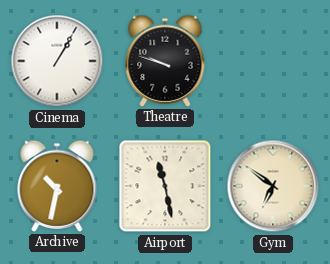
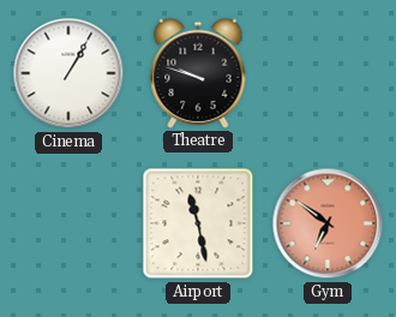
Archive: 10:32 -> none
Gym dial: cream -> salmon
